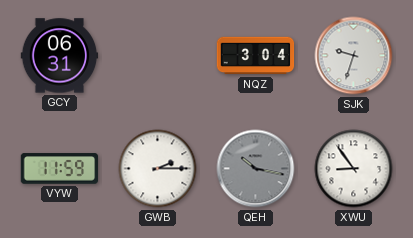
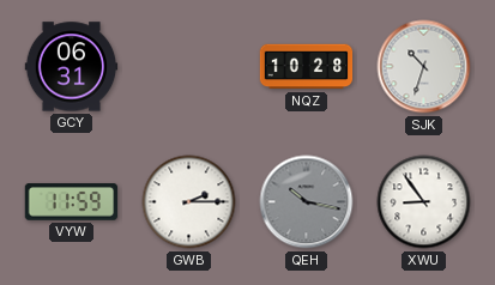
NQZ: 3:04 -> 10:28
SJK: 9:33 -> 10:33
